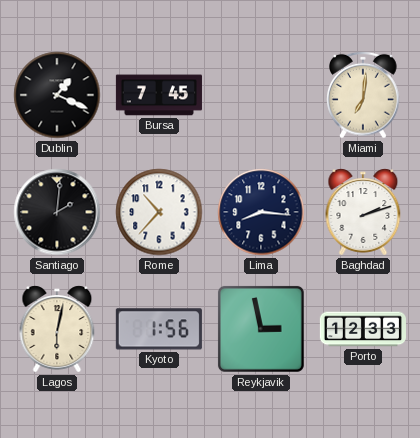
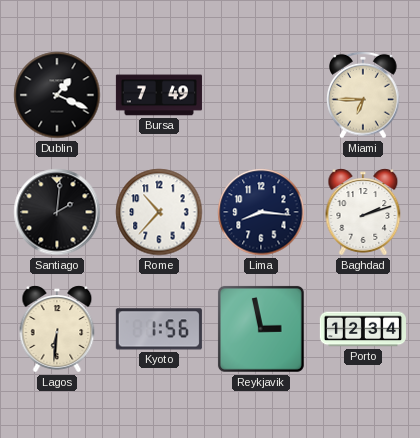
Bursa: 7:45 -> 7:49
Miami: 7:01 -> 6:45
Lagos: 6:02 -> 6:31
Porto: 12:33 -> 12:34
